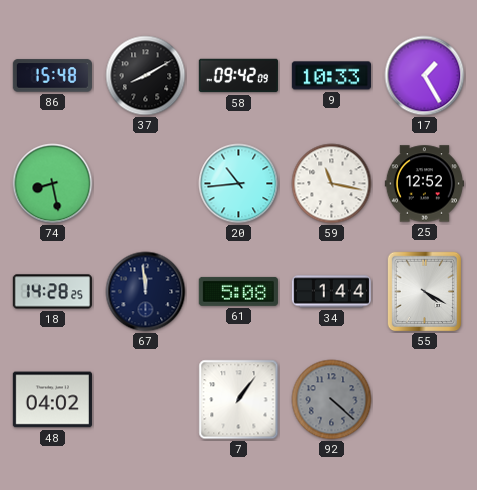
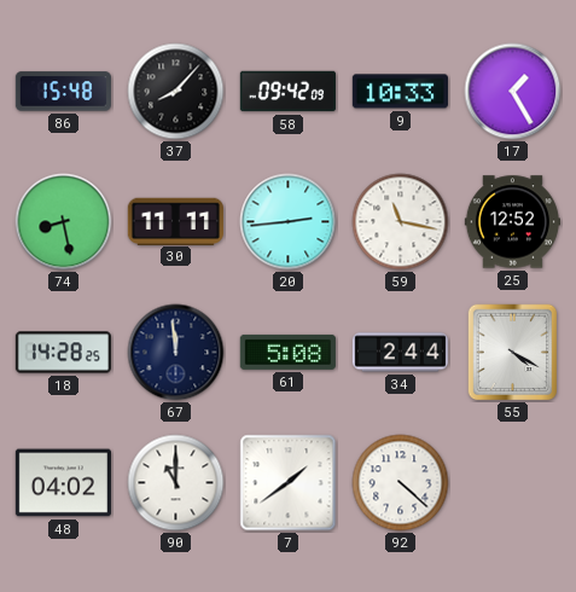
37: 8:10 -> 8:07
30: none -> 11:11
20: 10:44 -> 2:44
34: 1:44 -> 2:44
90: none -> 11:00
7: 1:06 -> 1:39
92 dial: grey -> white
